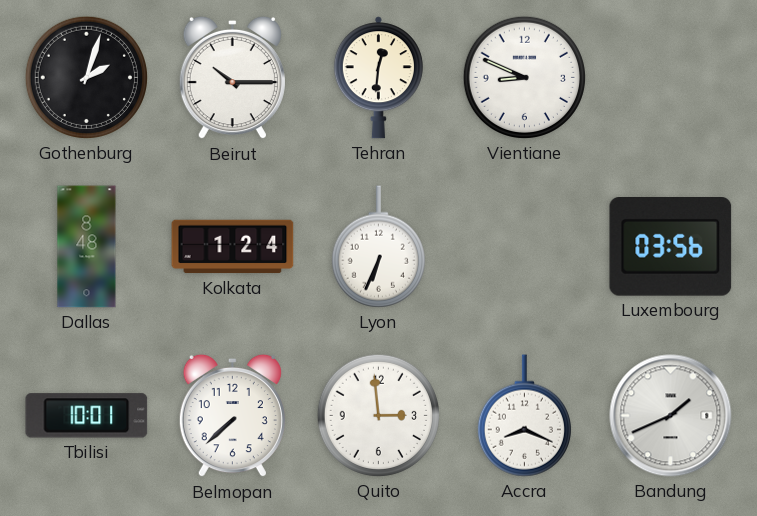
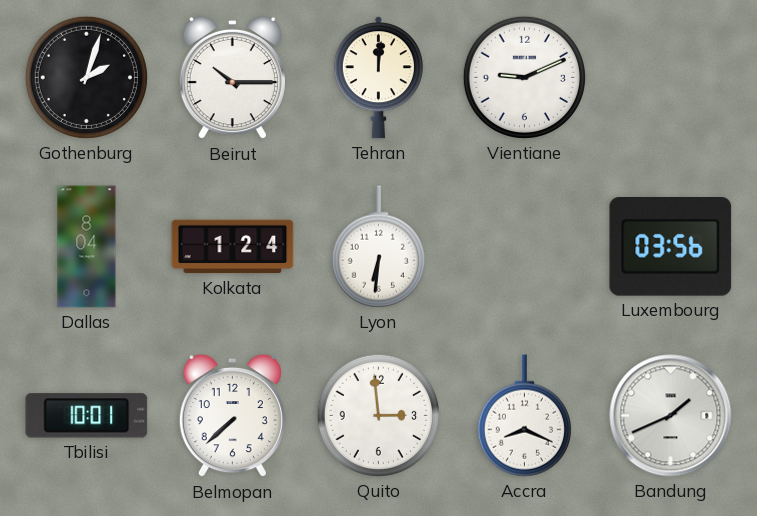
Tehran: 12:31 -> 12:01
Vientiane: 8:49 -> 9:11
Dallas: 8:48 -> 8:04
Lyon: 6:34 -> 6:31
